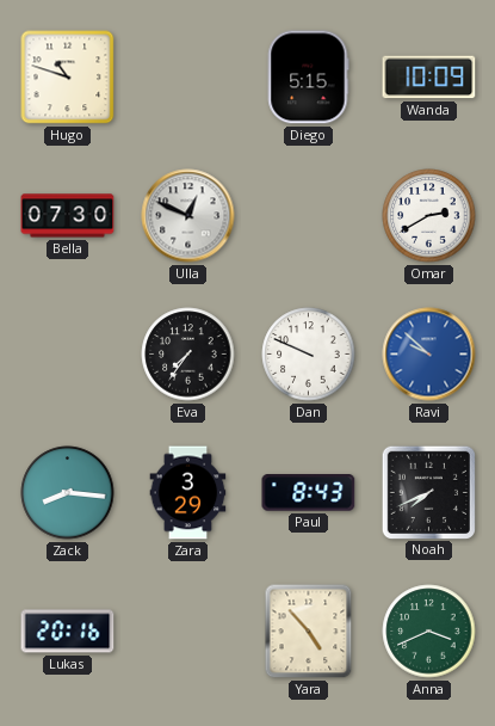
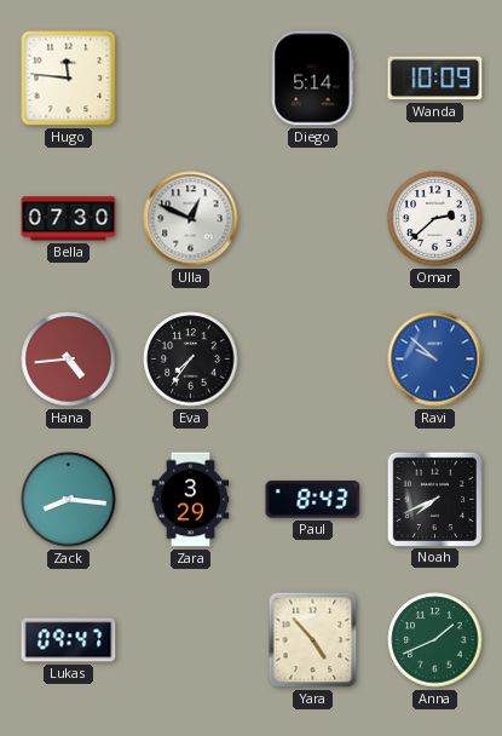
Hugo: 10:48 -> 11:46
Diego: 5:15 -> 5:14
Omar: 2:40 -> 2:38
Hana: none -> 4:44
Dan: 9:49 -> none
Lukas: 20:16 -> 09:47
Anna: 3:41 -> 1:41
